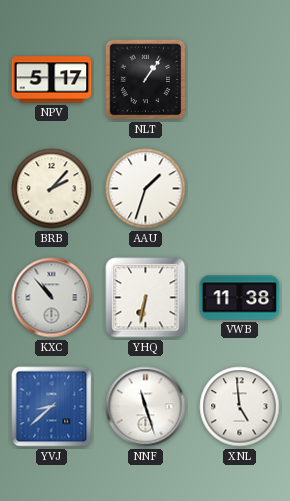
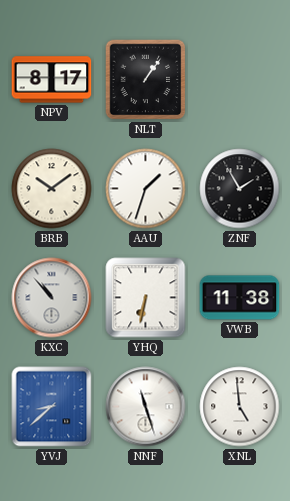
NPV: 5:17 -> 8:17
BRB: 2:07 -> 10:09
ZNF: none -> 1:55
